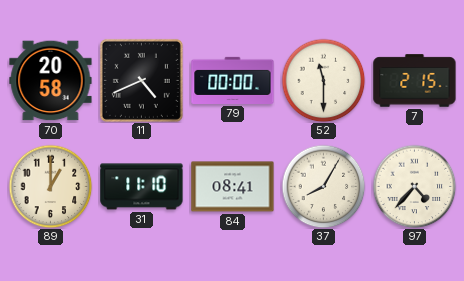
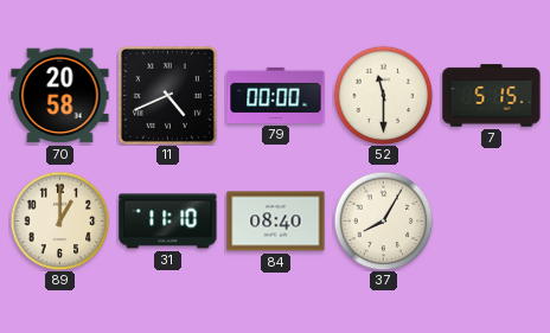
7: 2:15 -> 5:15
84: 08:41 -> 08:40
97: 4:37 -> none
